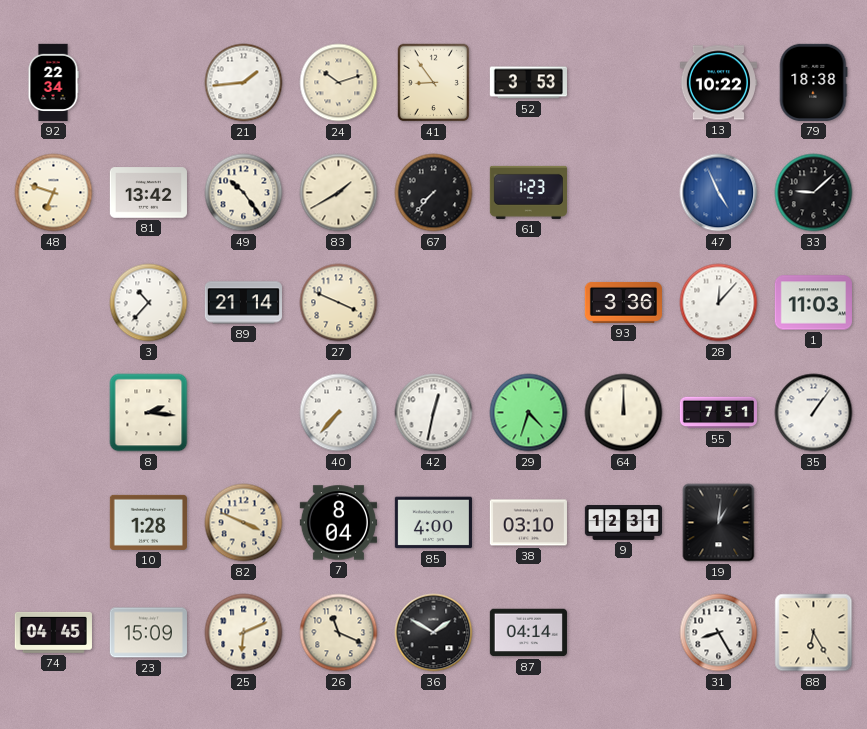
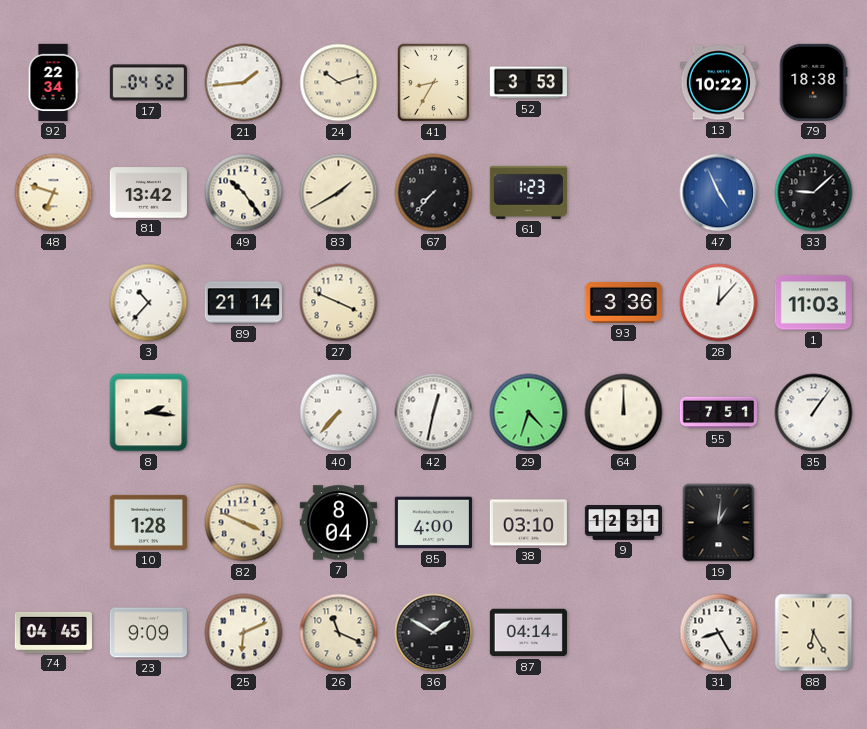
17: none -> 04:52
41: 8:54 -> 8:35
23: 15:09 -> 9:09
